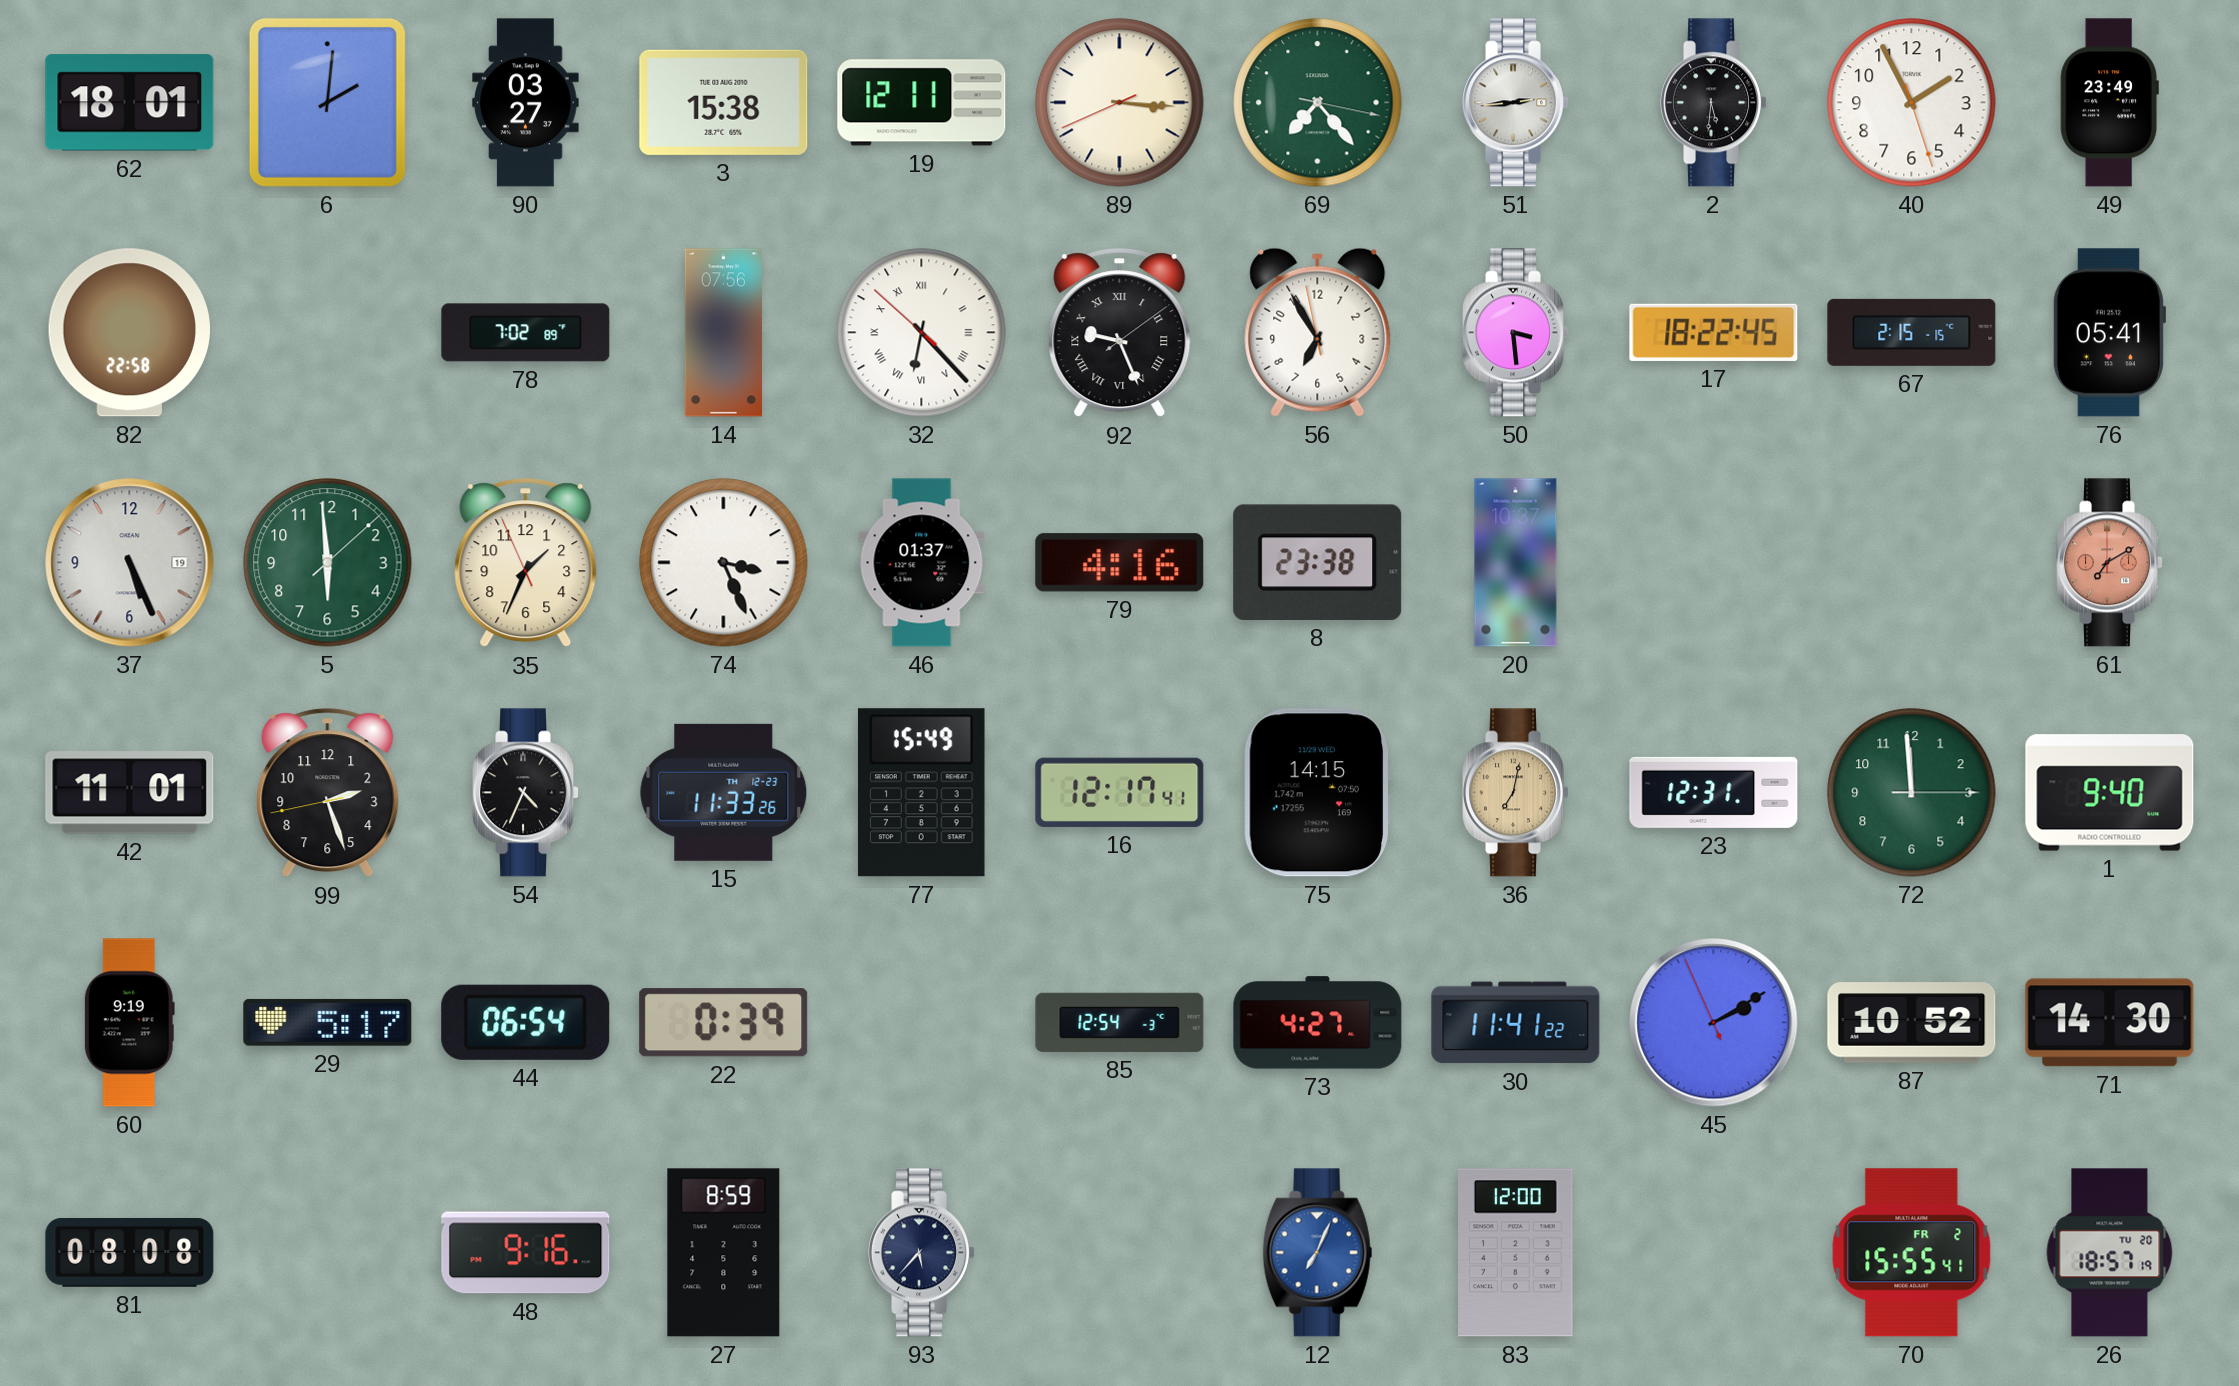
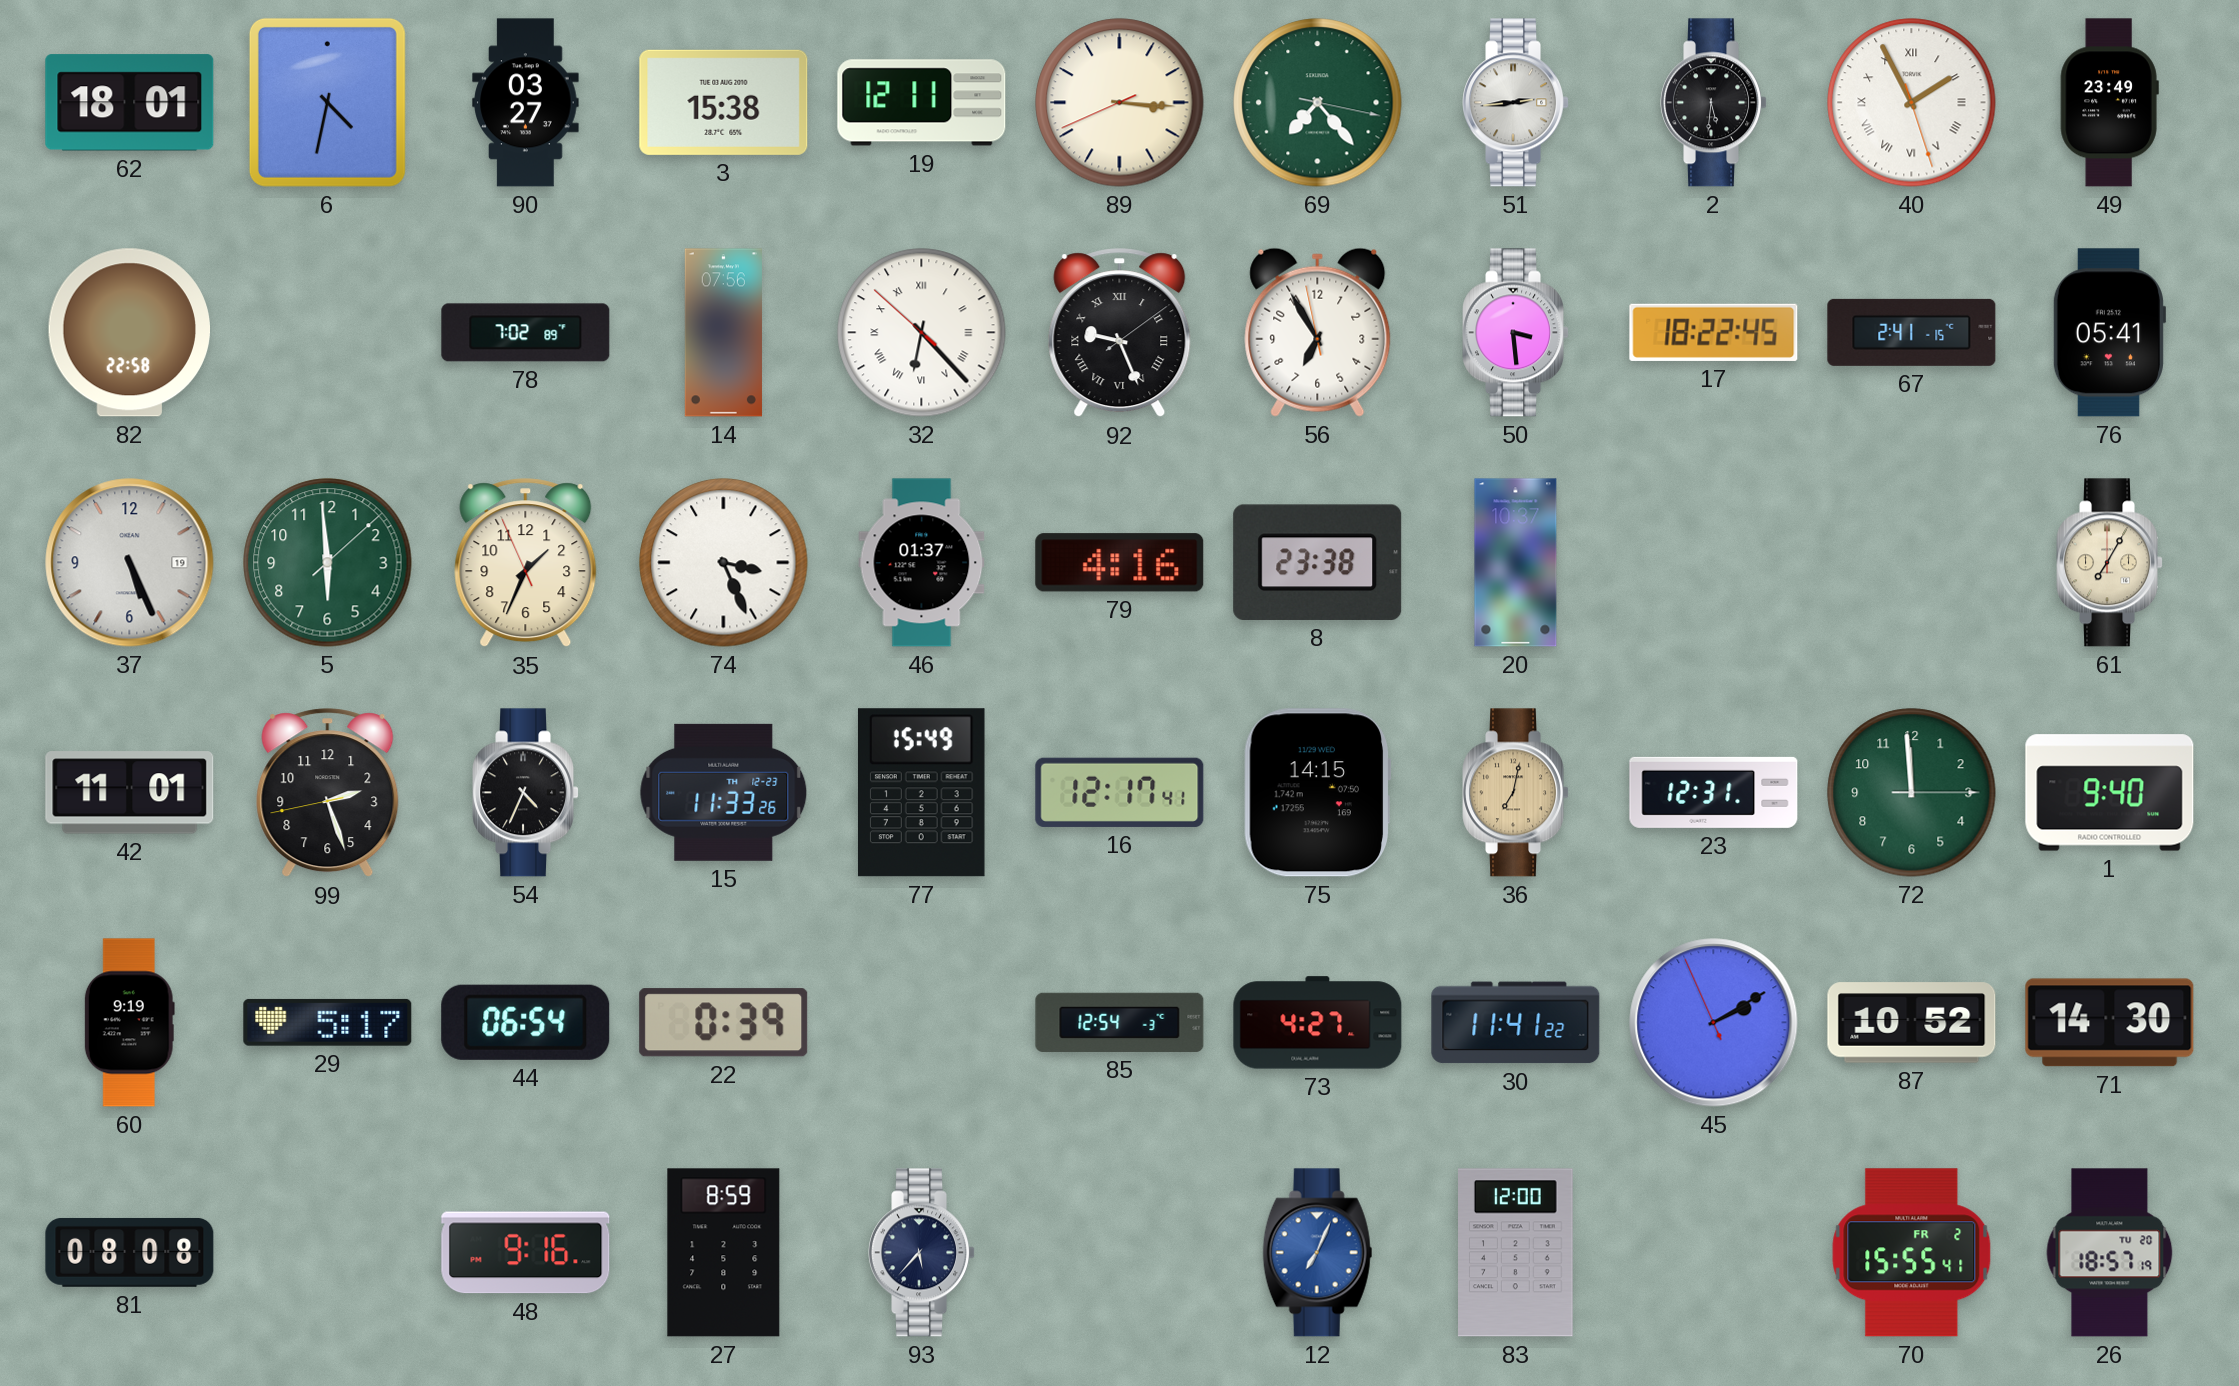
6: 2:01 -> 4:32
40 numerals: Arabic -> Roman
67: 2:15 -> 2:41
61: 7:10 -> 7:05
61 dial: salmon -> cream
